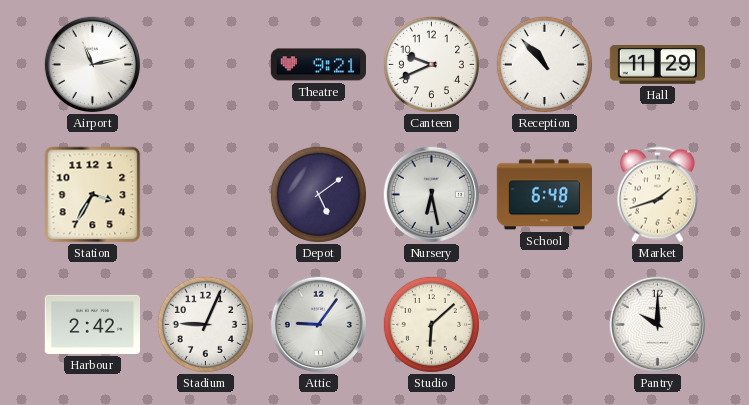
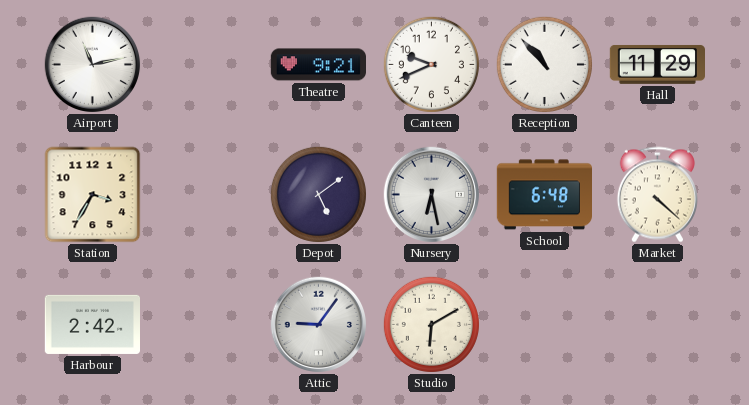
Market: 1:42 -> 4:22
Stadium: 9:04 -> none
Studio: 6:08 -> 6:10
Pantry: 10:00 -> none
